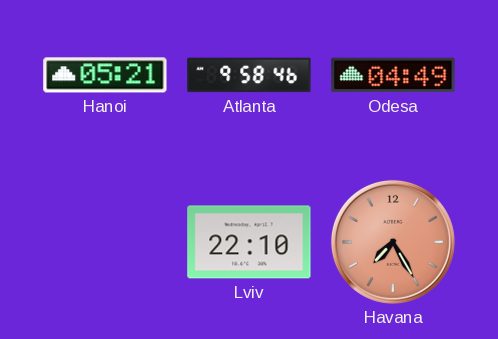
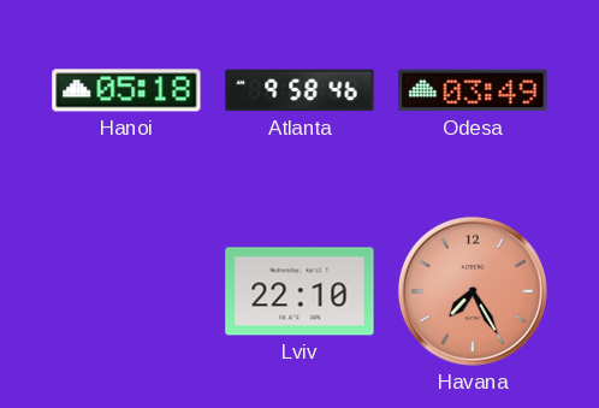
Hanoi: 05:21 -> 05:18
Odesa: 04:49 -> 03:49
